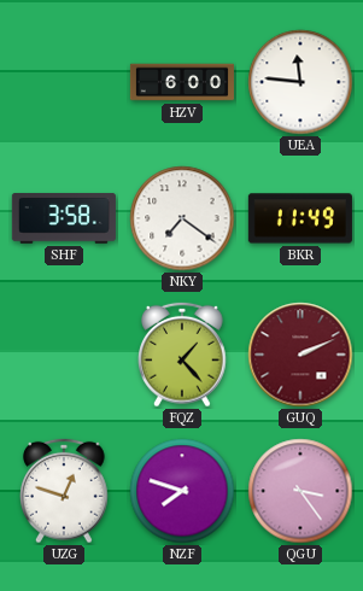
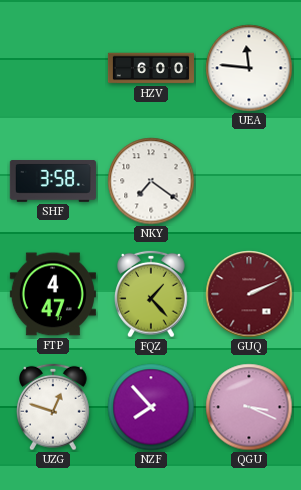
BKR: 11:49 -> none
FTP: none -> 4:47
NZF: 7:48 -> 7:53
QGU: 3:24 -> 3:19
